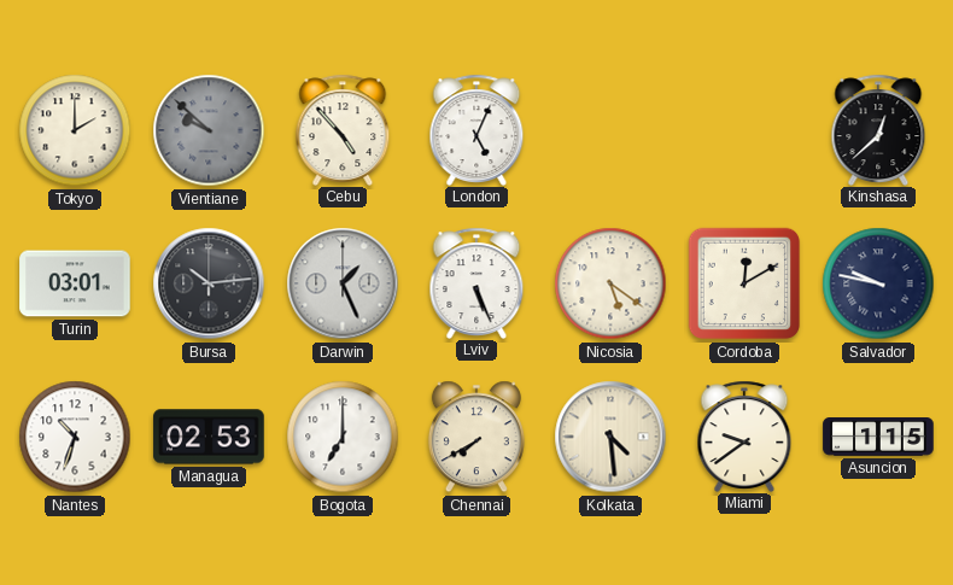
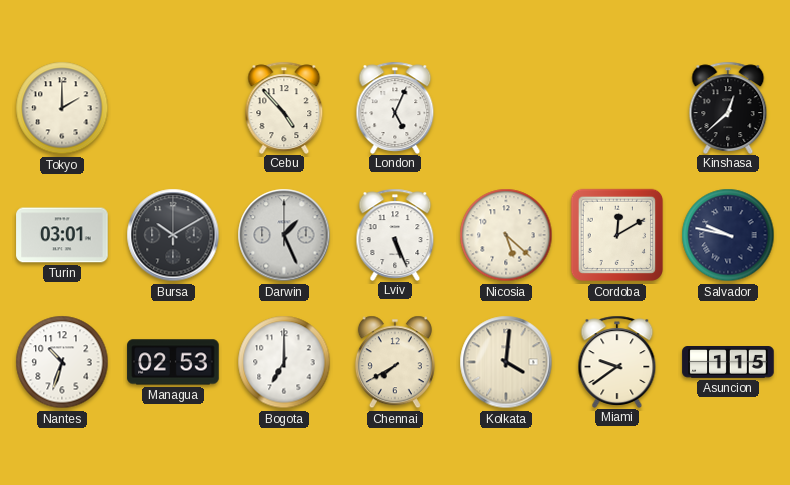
Vientiane: 9:52 -> none
Bursa: 10:14 -> 10:10
Nicosia: 5:21 -> 5:22
Kolkata: 4:29 -> 4:01
